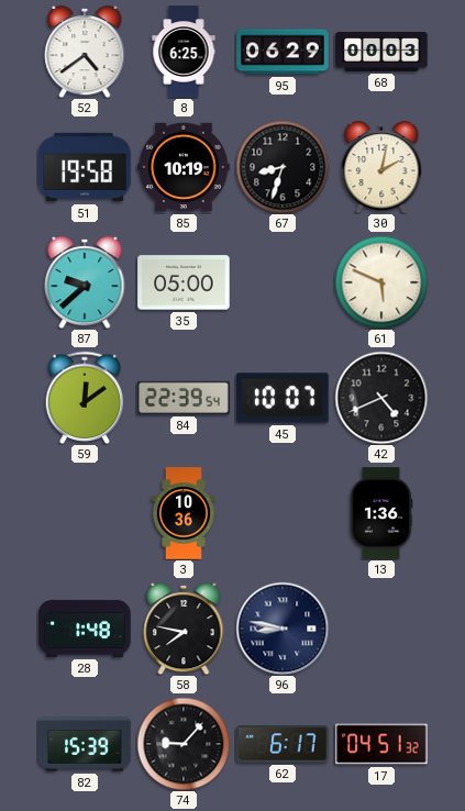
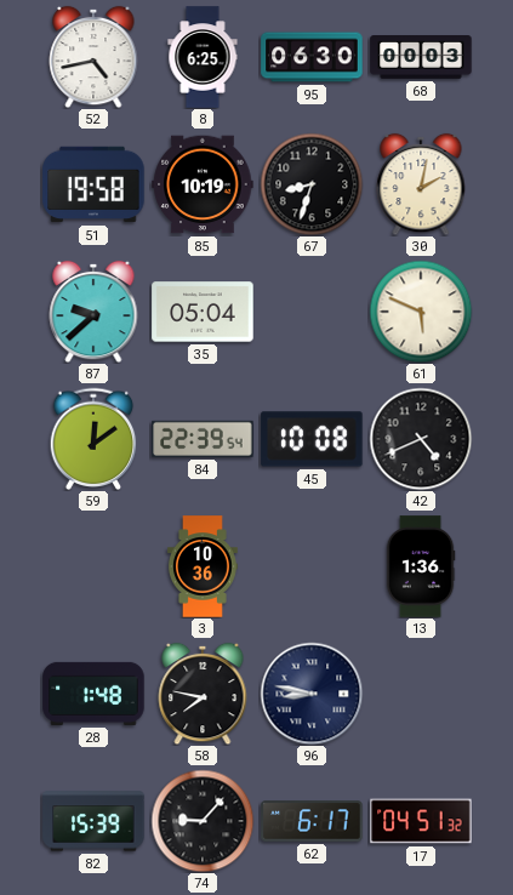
52: 4:39 -> 4:43
95: 06:29 -> 06:30
35: 05:00 -> 05:04
45: 10:07 -> 10:08
